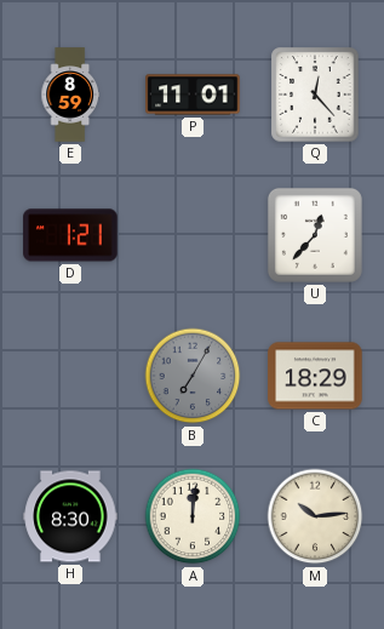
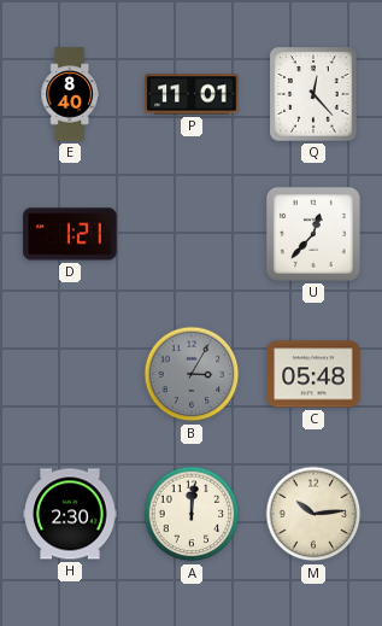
E: 8:59 -> 8:40
B: 7:05 -> 3:05
C: 18:29 -> 05:48
H: 8:30 -> 2:30
